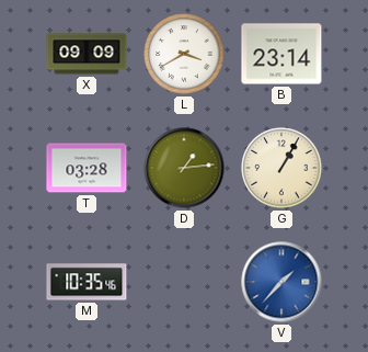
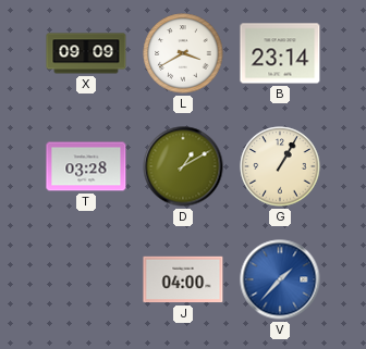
D: 1:14 -> 1:10
M: 10:35 -> none
J: none -> 04:00
